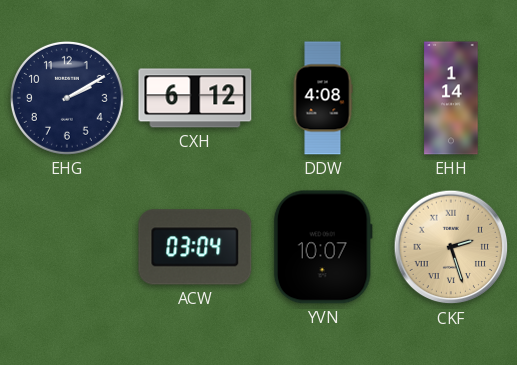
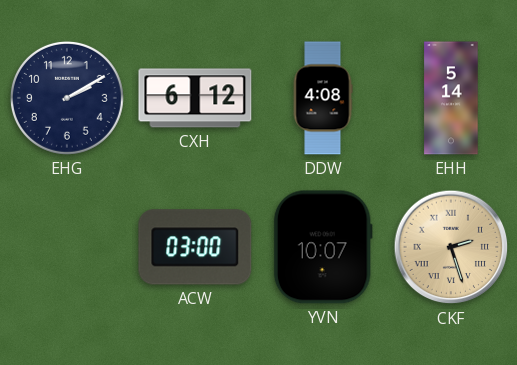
EHH: 1:14 -> 5:14
ACW: 03:04 -> 03:00
